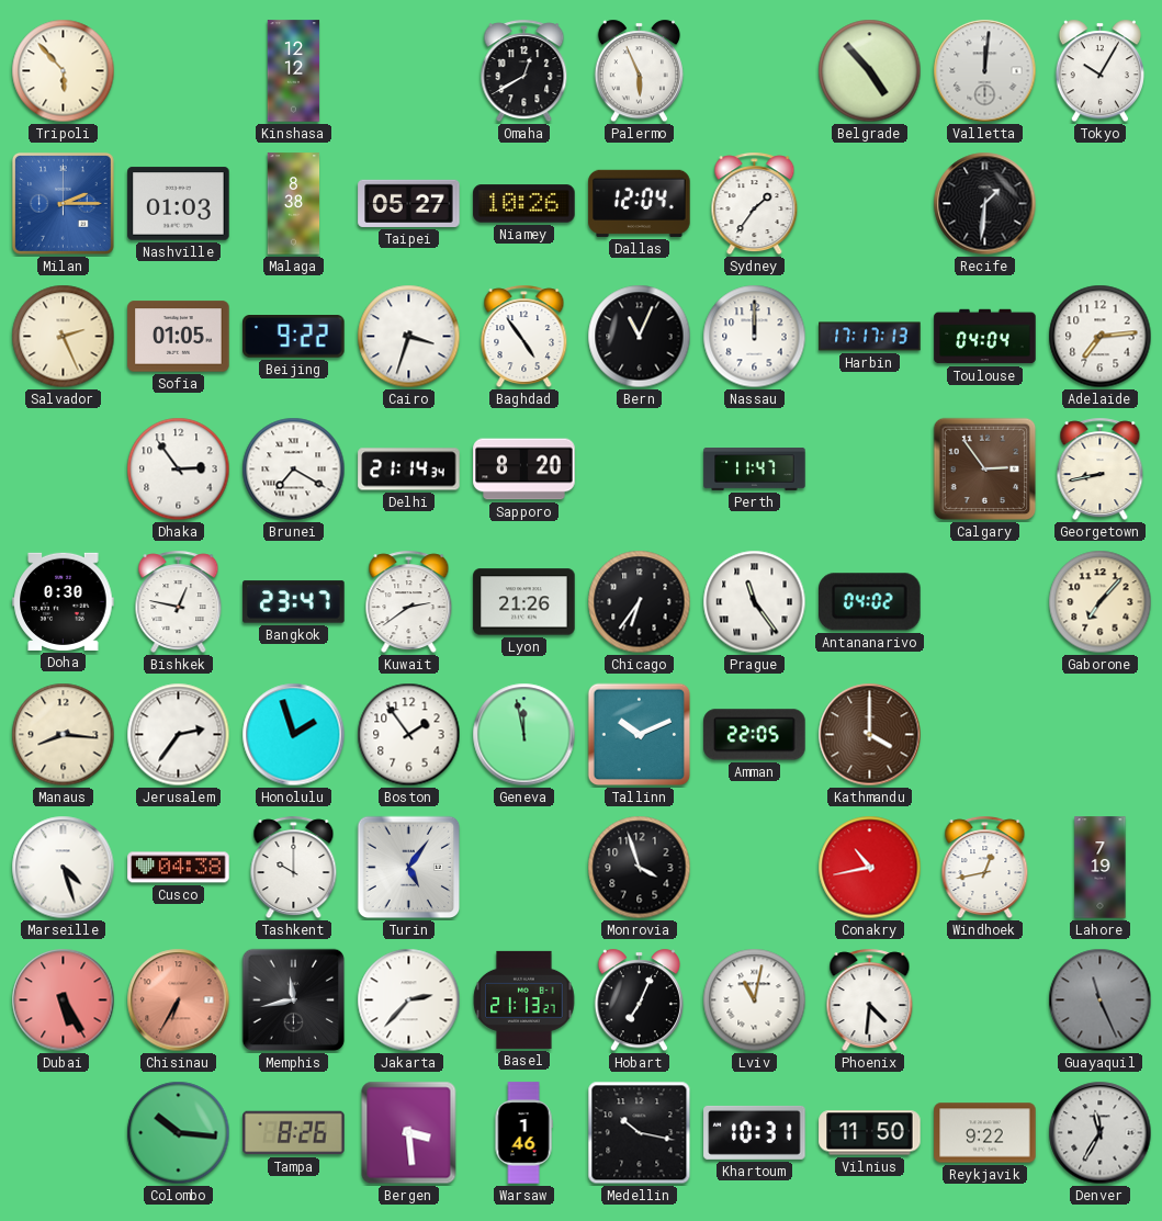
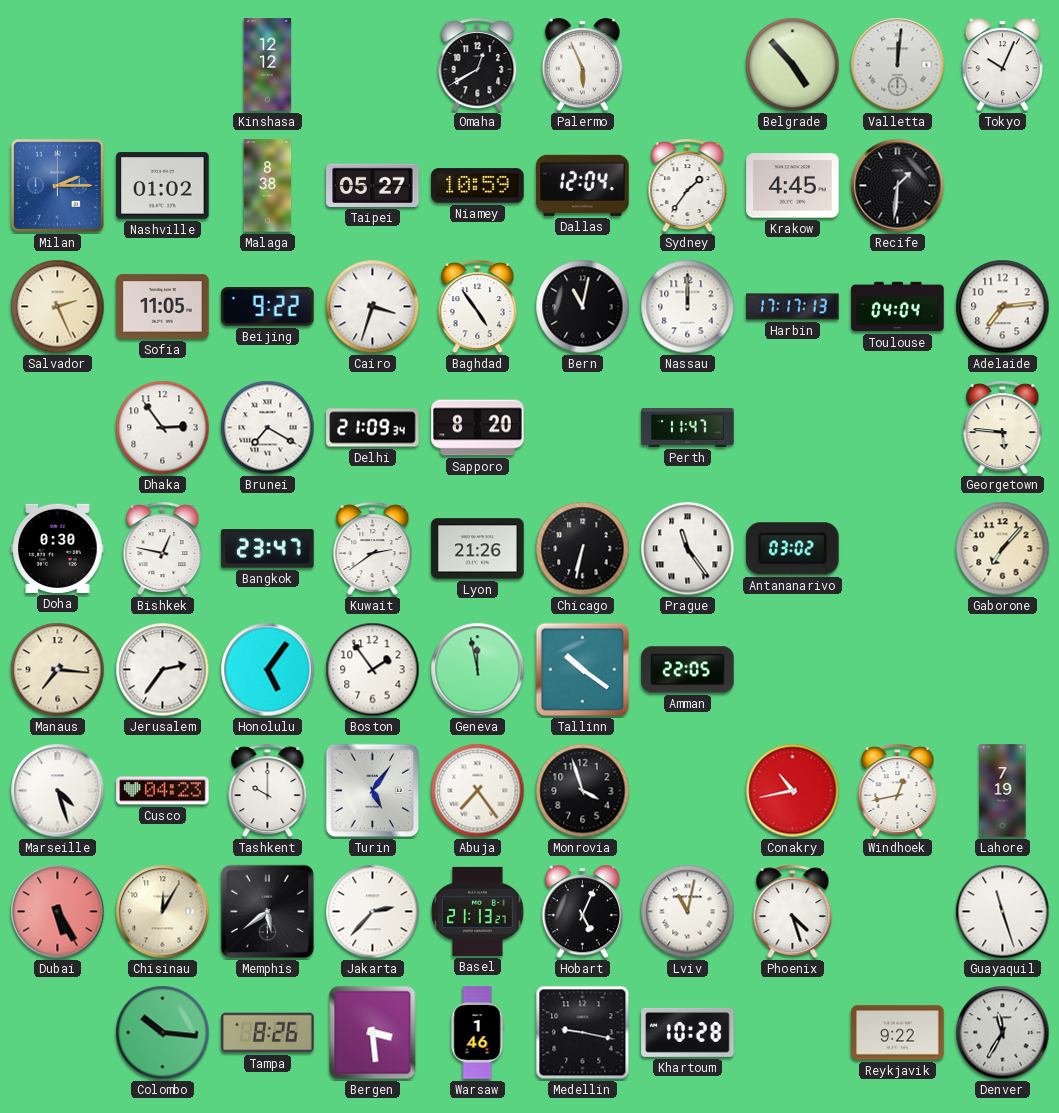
Tripoli: 5:53 -> none
Tokyo: 10:05 -> 10:04
Nashville: 01:03 -> 01:02
Niamey: 10:26 -> 10:59
Krakow: none -> 4:45
Sofia: 01:05 -> 11:05
Bern: 11:04 -> 11:02
Delhi: 21:14 -> 21:09
Calgary: 2:54 -> none
Georgetown: 8:43 -> 5:46
Chicago: 6:36 -> 6:32
Antananarivo: 04:02 -> 03:02
Manaus: 8:16 -> 7:16
Honolulu: 1:57 -> 5:06
Tallinn: 10:11 -> 10:21
Kathmandu: 4:00 -> none
Cusco: 04:38 -> 04:23
Abuja: none -> 7:24
Chisinau: 6:35 -> 12:05
Chisinau dial: salmon -> cream
Memphis: 11:43 -> 5:39
Hobart: 7:04 -> 5:04
Phoenix: 4:31 -> 4:27
Guayaquil: 11:26 -> 11:27
Guayaquil dial: grey -> white
Medellin: 10:17 -> 9:17
Khartoum: 10:31 -> 10:28
Vilnius: 11:50 -> none
